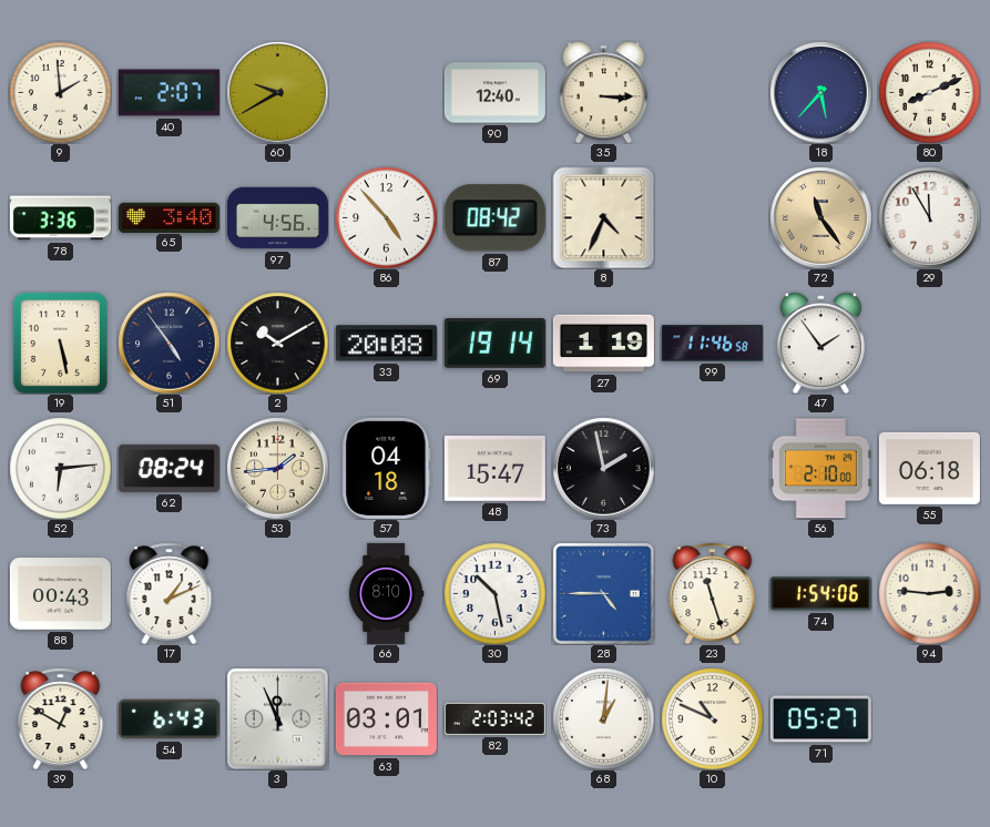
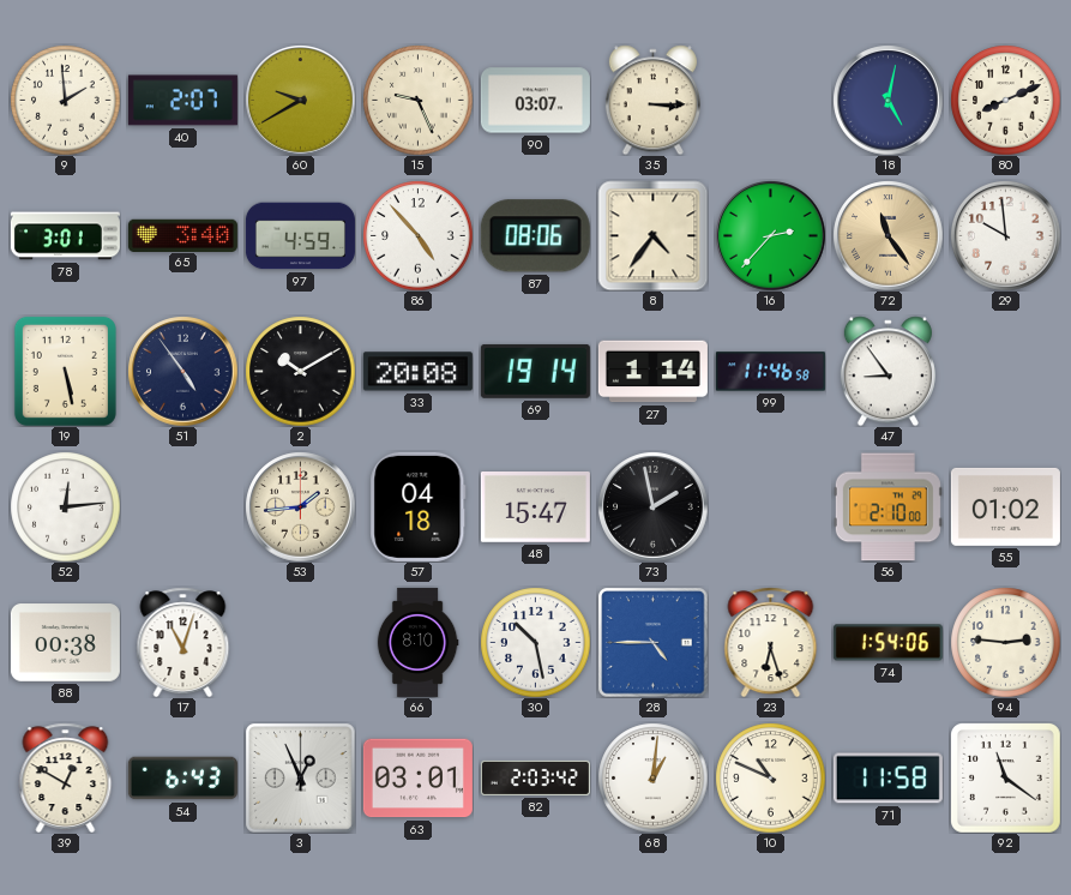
15: none -> 9:26
90: 12:40 -> 03:07
18: 5:37 -> 5:02
78: 3:36 -> 3:01
97: 4:56 -> 4:59
87: 08:42 -> 08:06
8: 4:34 -> 4:36
16: none -> 2:37
29: 11:55 -> 9:59
27: 1:19 -> 1:14
47: 1:54 -> 8:54
52: 6:14 -> 12:14
62: 08:24 -> none
55: 06:18 -> 01:02
88: 00:43 -> 00:38
17: 1:11 -> 11:03
23: 11:27 -> 6:27
3: 11:56 -> 12:56
71: 05:27 -> 11:58
92: none -> 11:21
